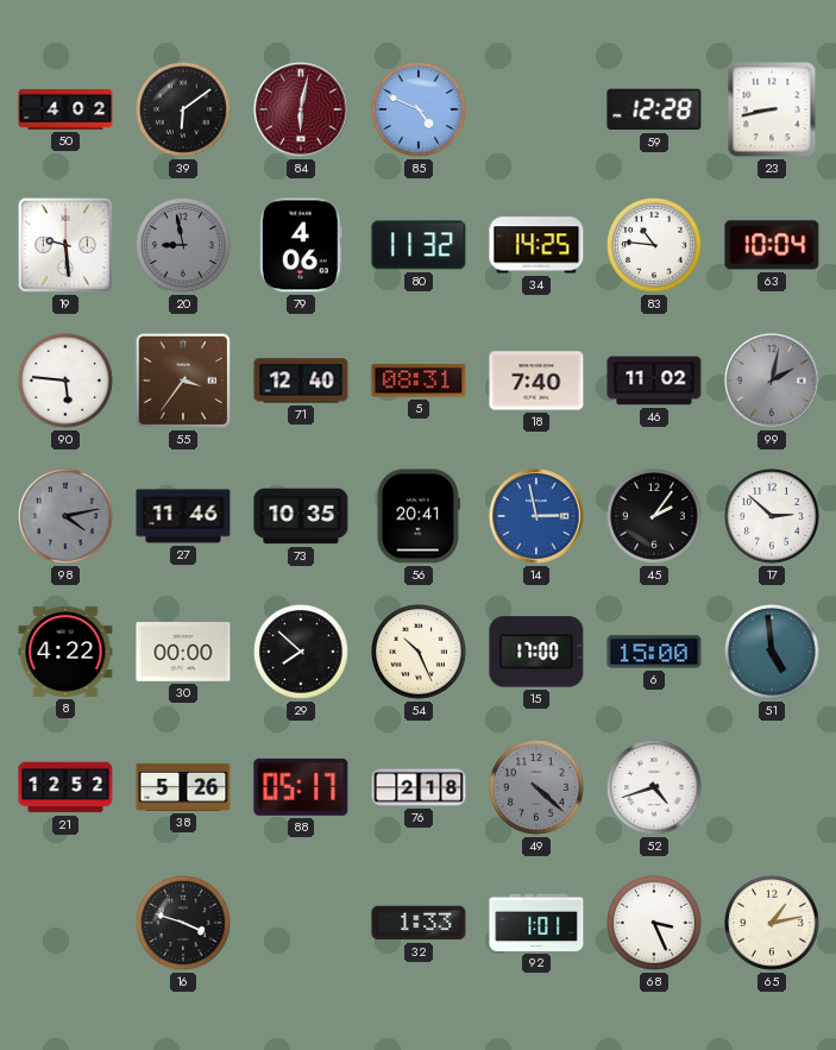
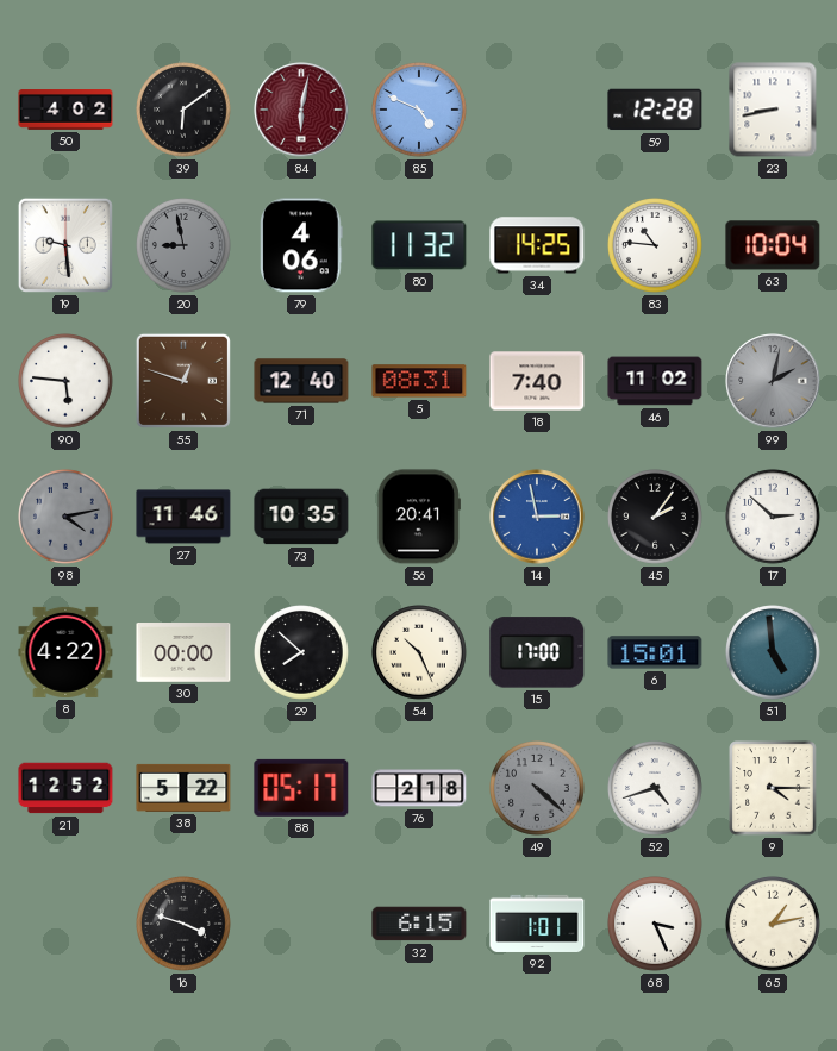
55: 3:36 -> 12:48
6: 15:00 -> 15:01
38: 5:26 -> 5:22
9: none -> 4:15
32: 1:33 -> 6:15
